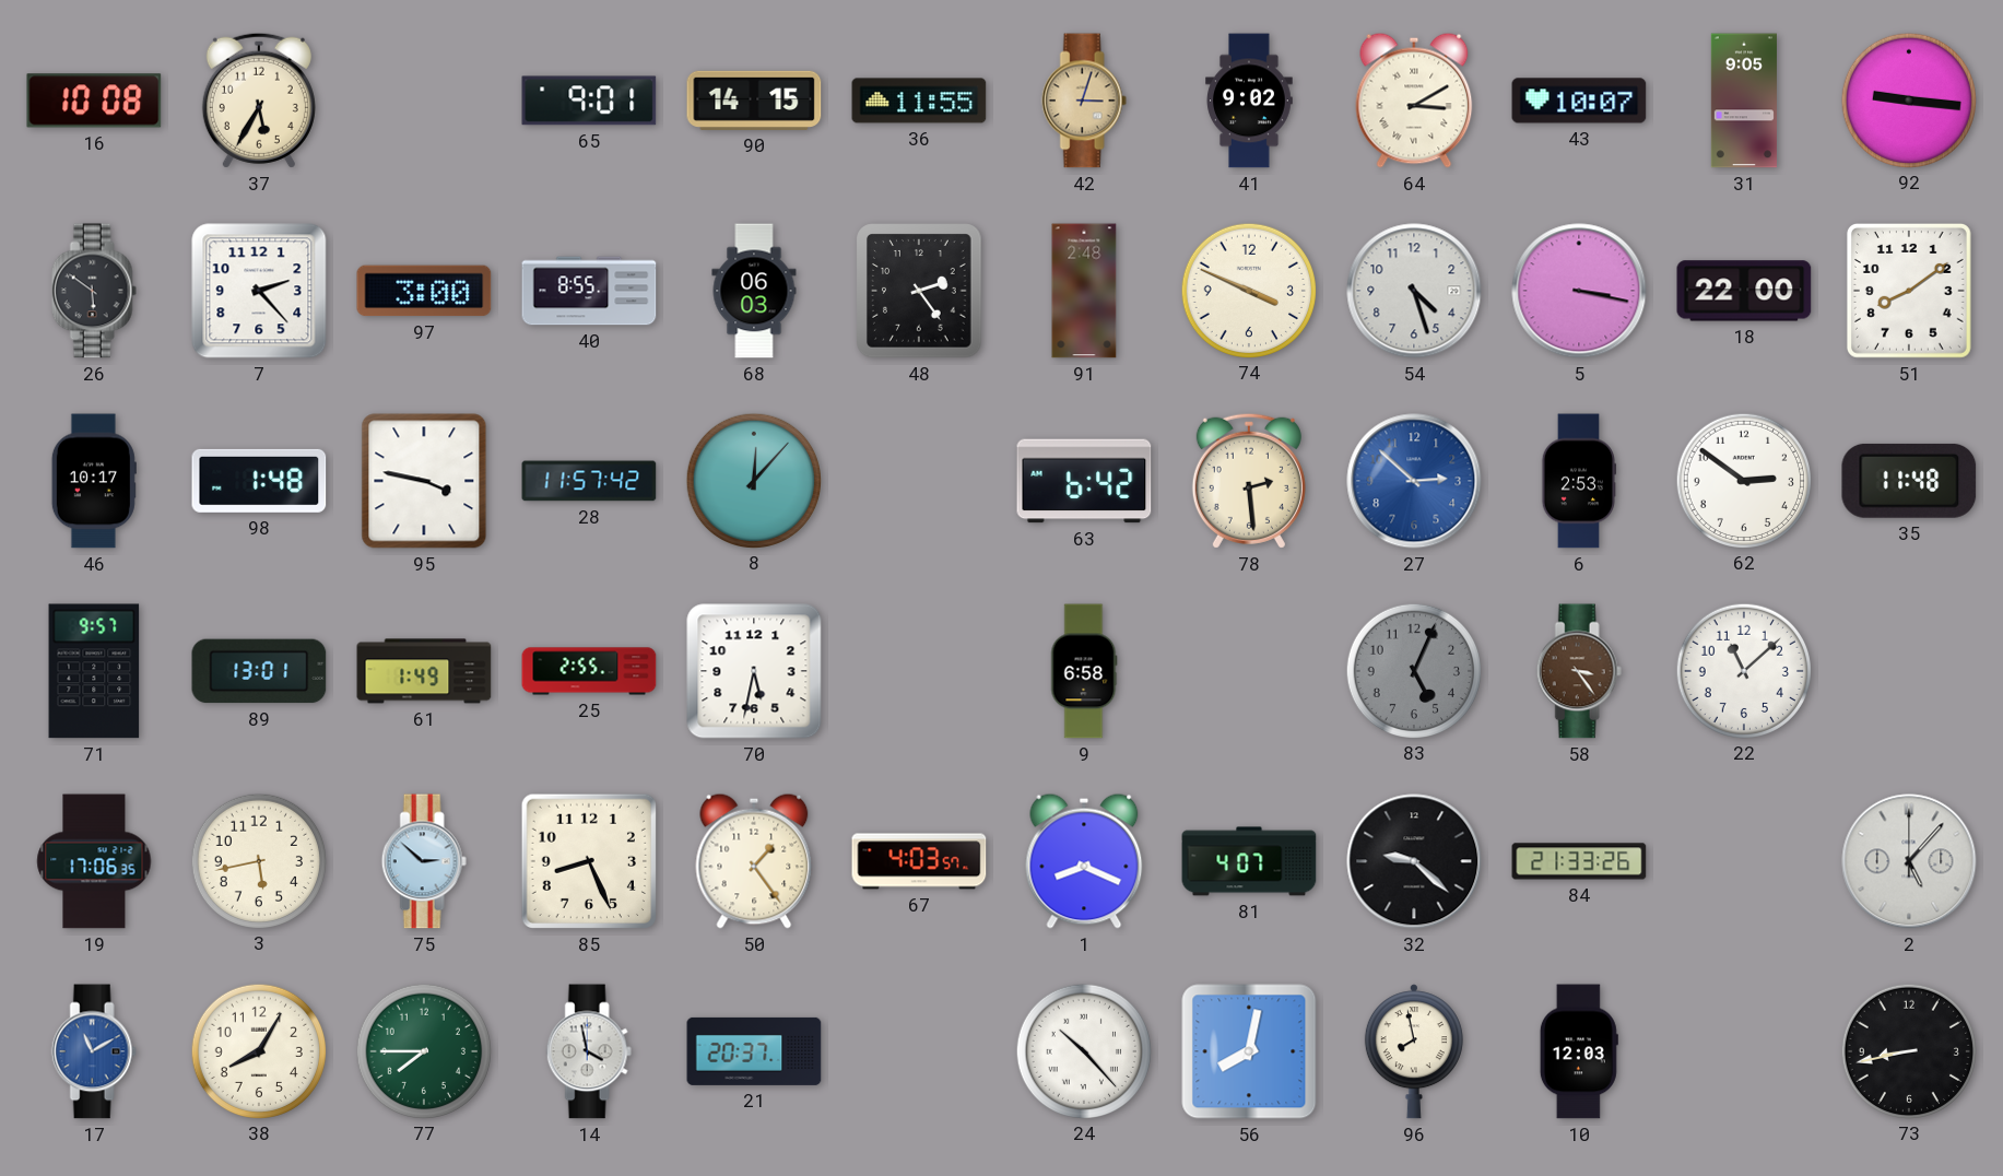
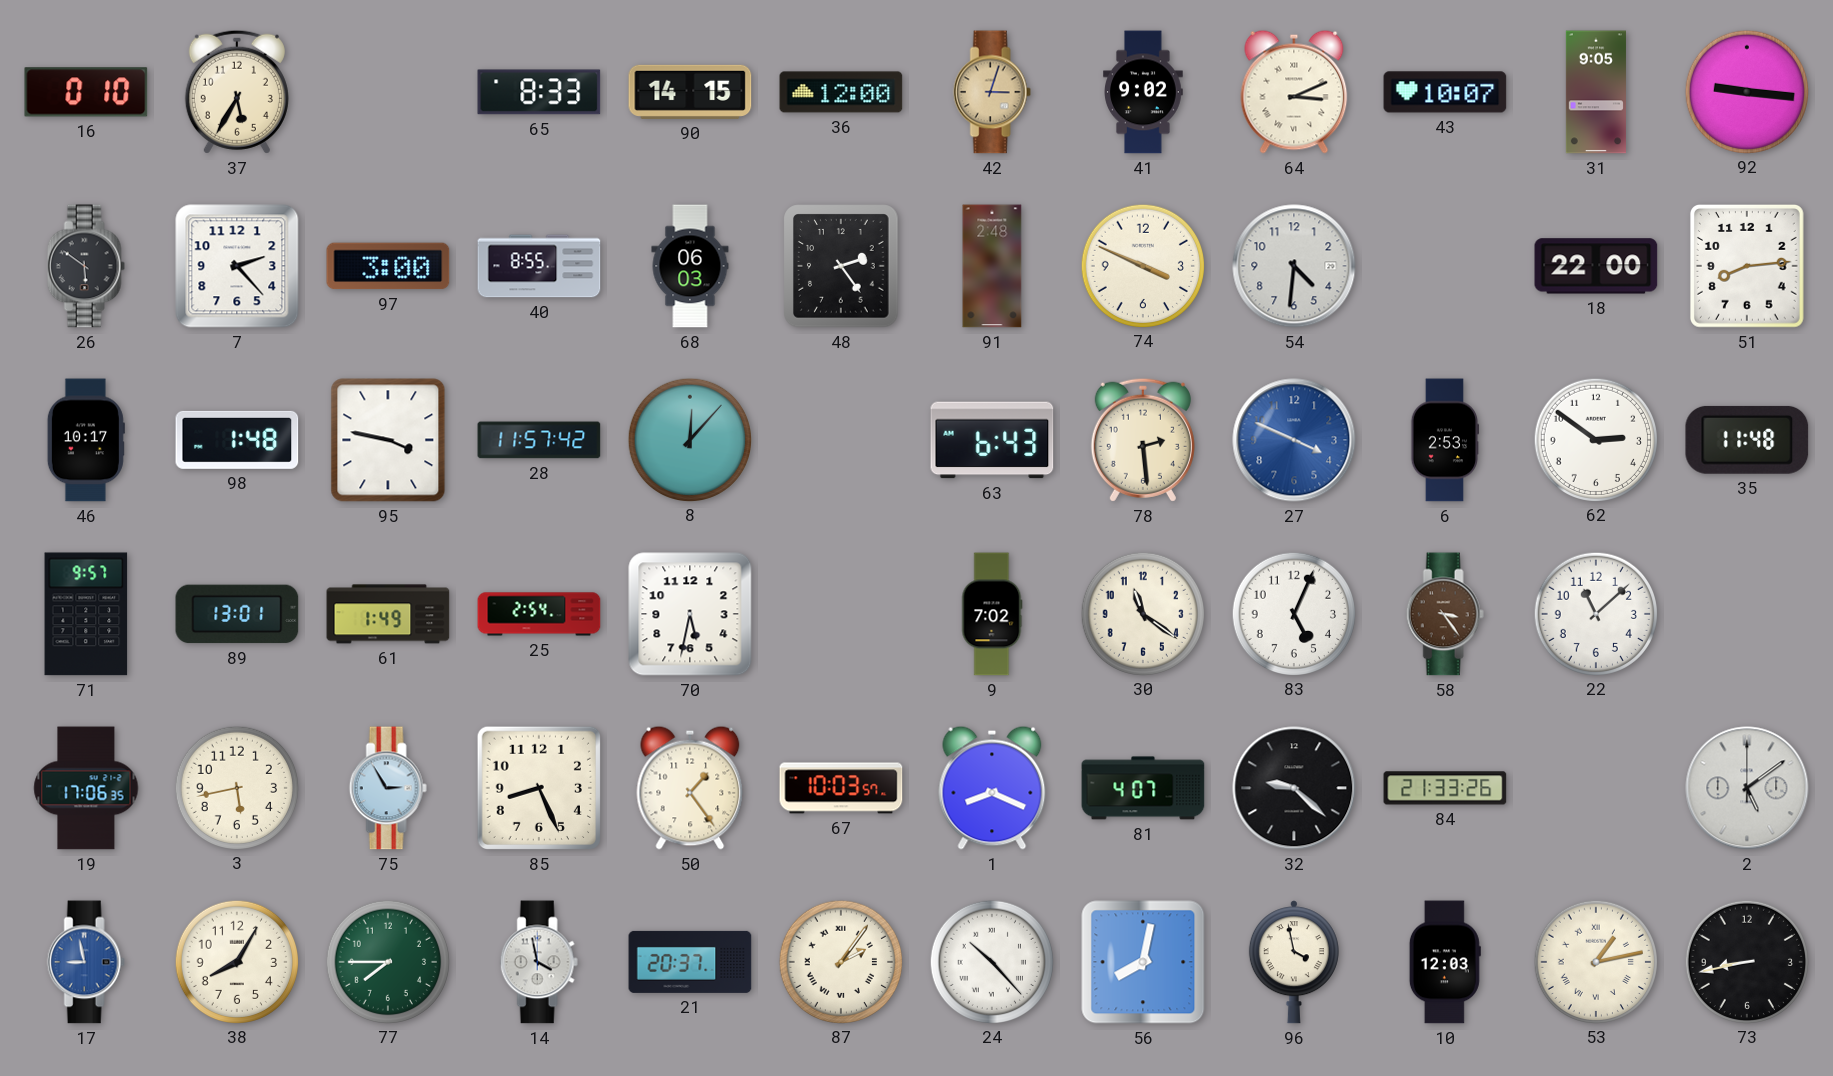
16: 10:08 -> 0:10
65: 9:01 -> 8:33
36: 11:55 -> 12:00
64: 3:10 -> 3:11
54: 4:27 -> 4:31
5: 3:17 -> none
51: 8:09 -> 8:14
63: 6:42 -> 6:43
27: 2:52 -> 3:49
25: 2:55 -> 2:54
9: 6:58 -> 7:02
30: none -> 11:21
83 dial: grey -> white
75: 2:52 -> 2:55
67: 4:03 -> 10:03
2: 5:07 -> 5:09
17: 11:10 -> 8:58
87: none -> 2:06
96: 7:58 -> 3:58
53: none -> 1:13
